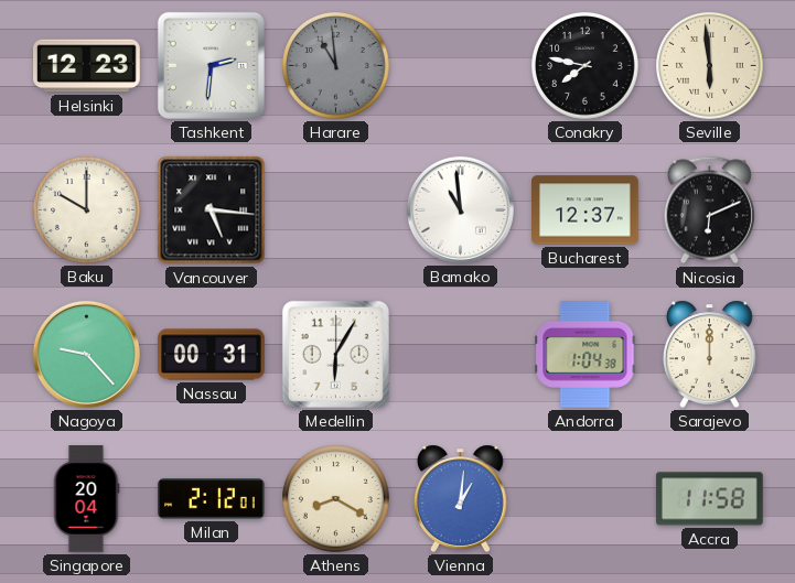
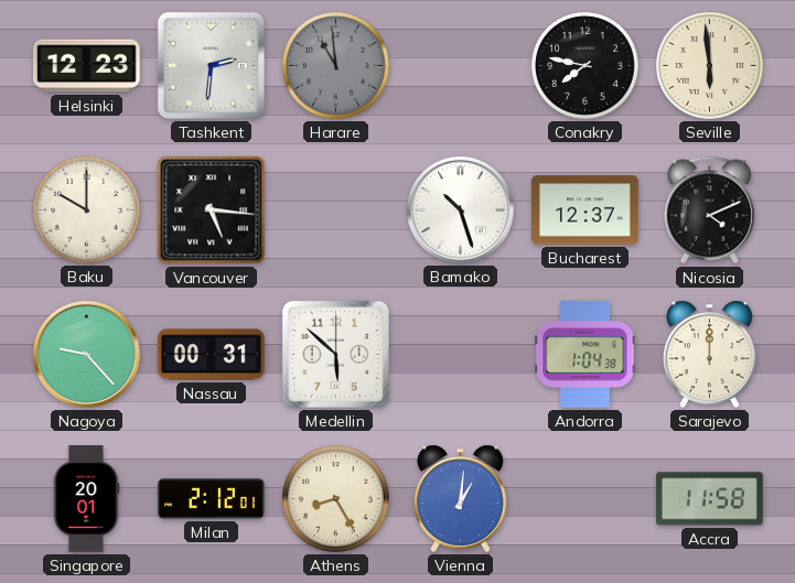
Bamako: 10:59 -> 10:27
Nicosia: 6:11 -> 4:11
Medellin: 6:05 -> 5:52
Singapore: 20:04 -> 20:01
Athens: 8:20 -> 8:25
